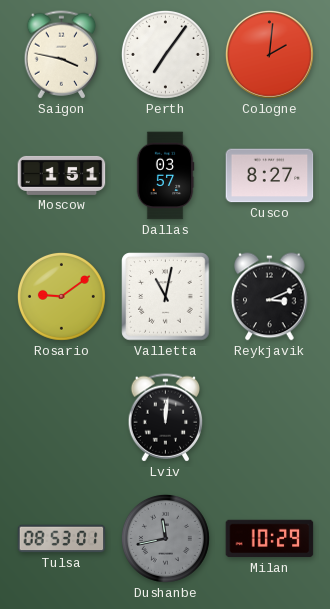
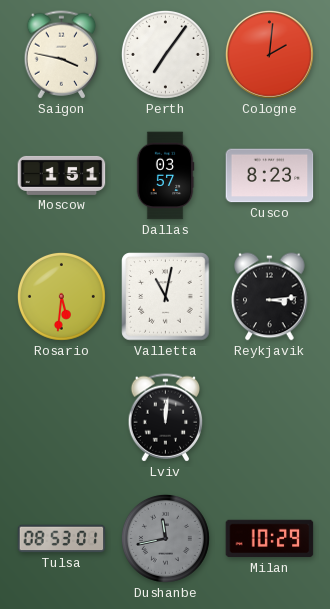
Cusco: 8:27 -> 8:23
Rosario: 9:09 -> 5:31
Reykjavik: 3:11 -> 3:14
